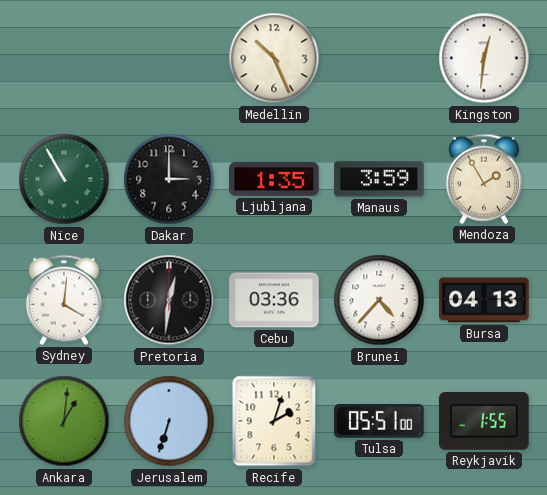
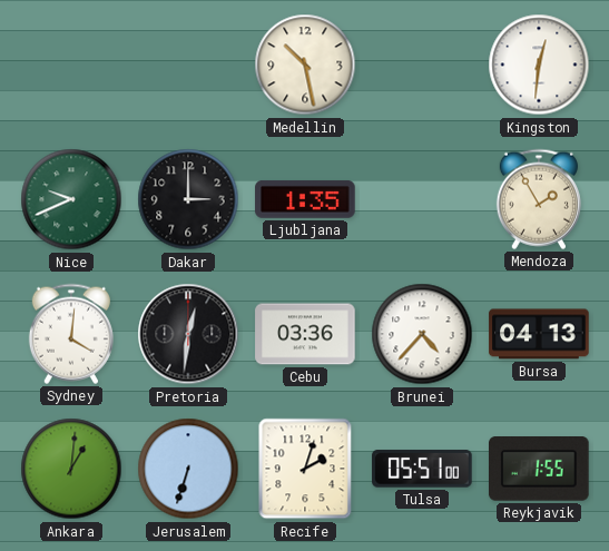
Medellin: 10:26 -> 10:28
Nice: 10:55 -> 9:41
Manaus: 3:59 -> none
